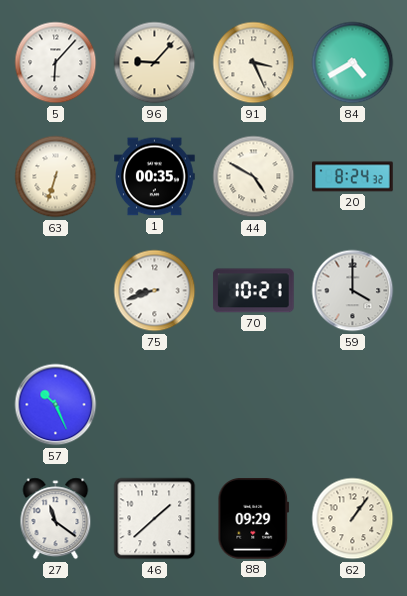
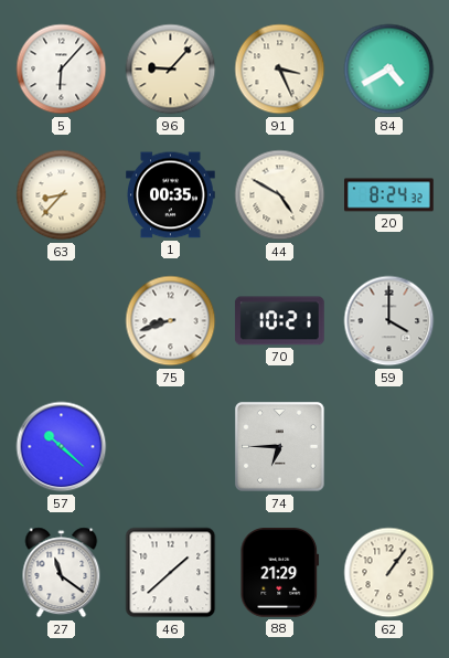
63: 6:33 -> 8:37
57: 10:26 -> 10:22
74: none -> 6:45
88: 09:29 -> 21:29
